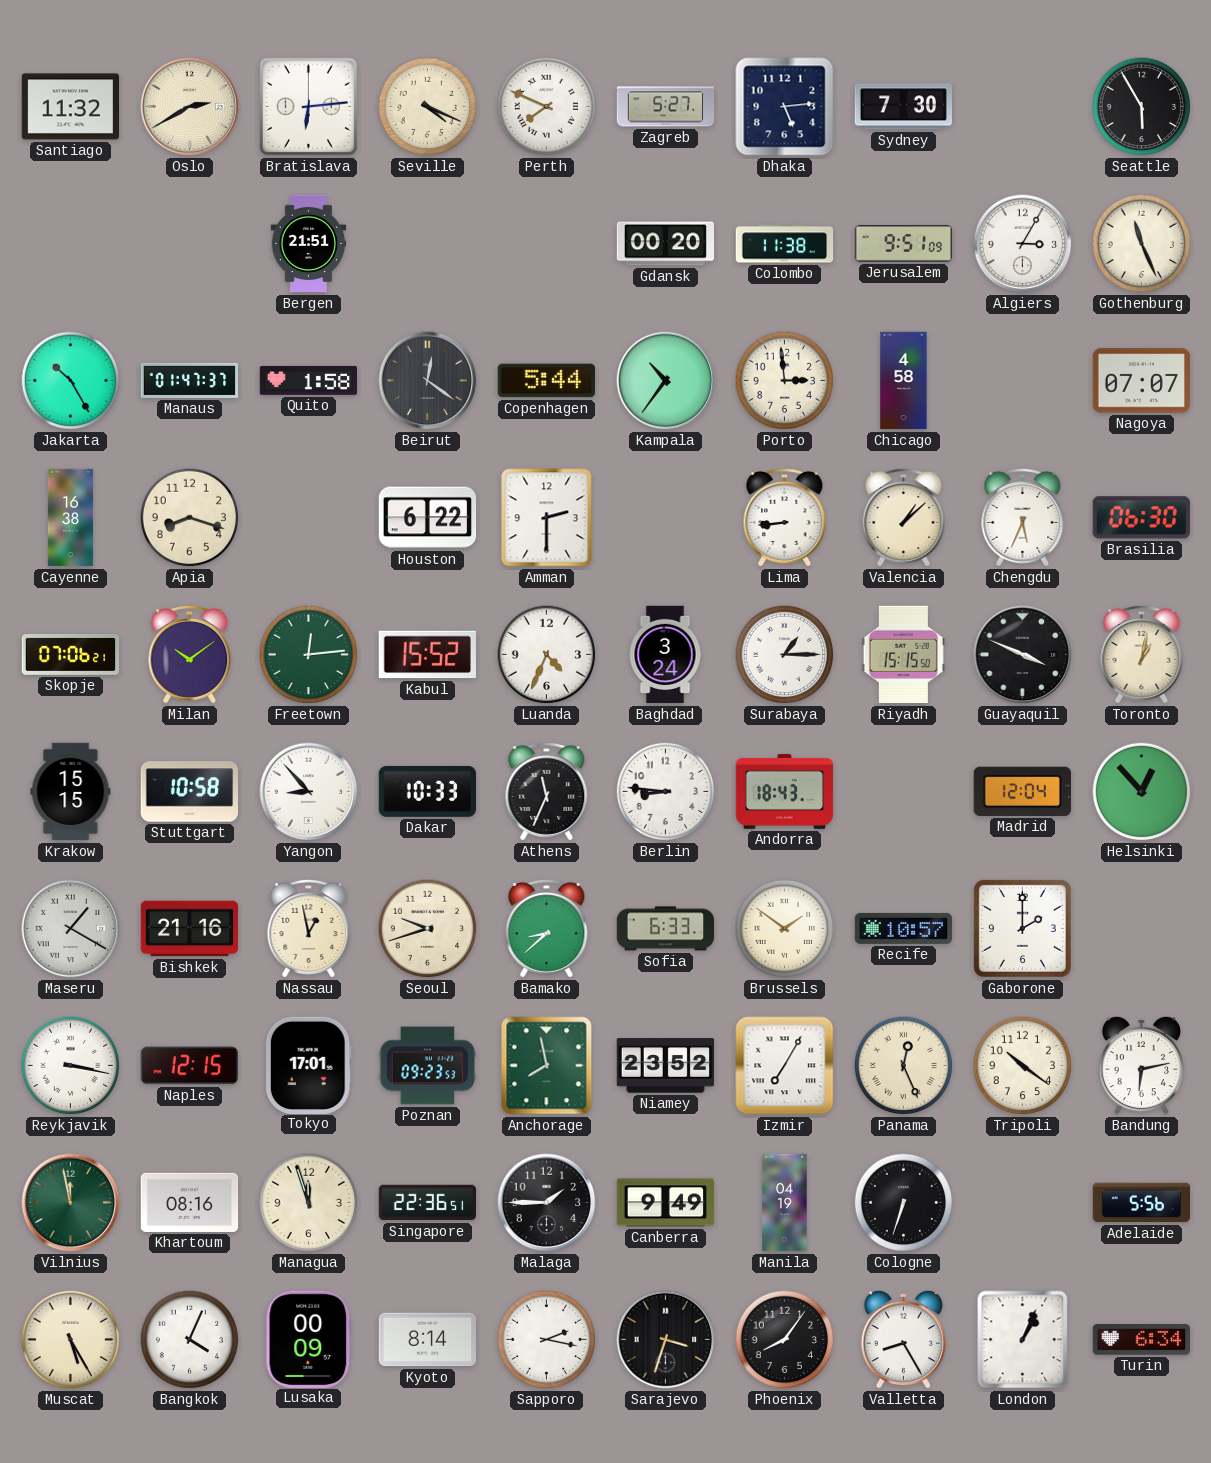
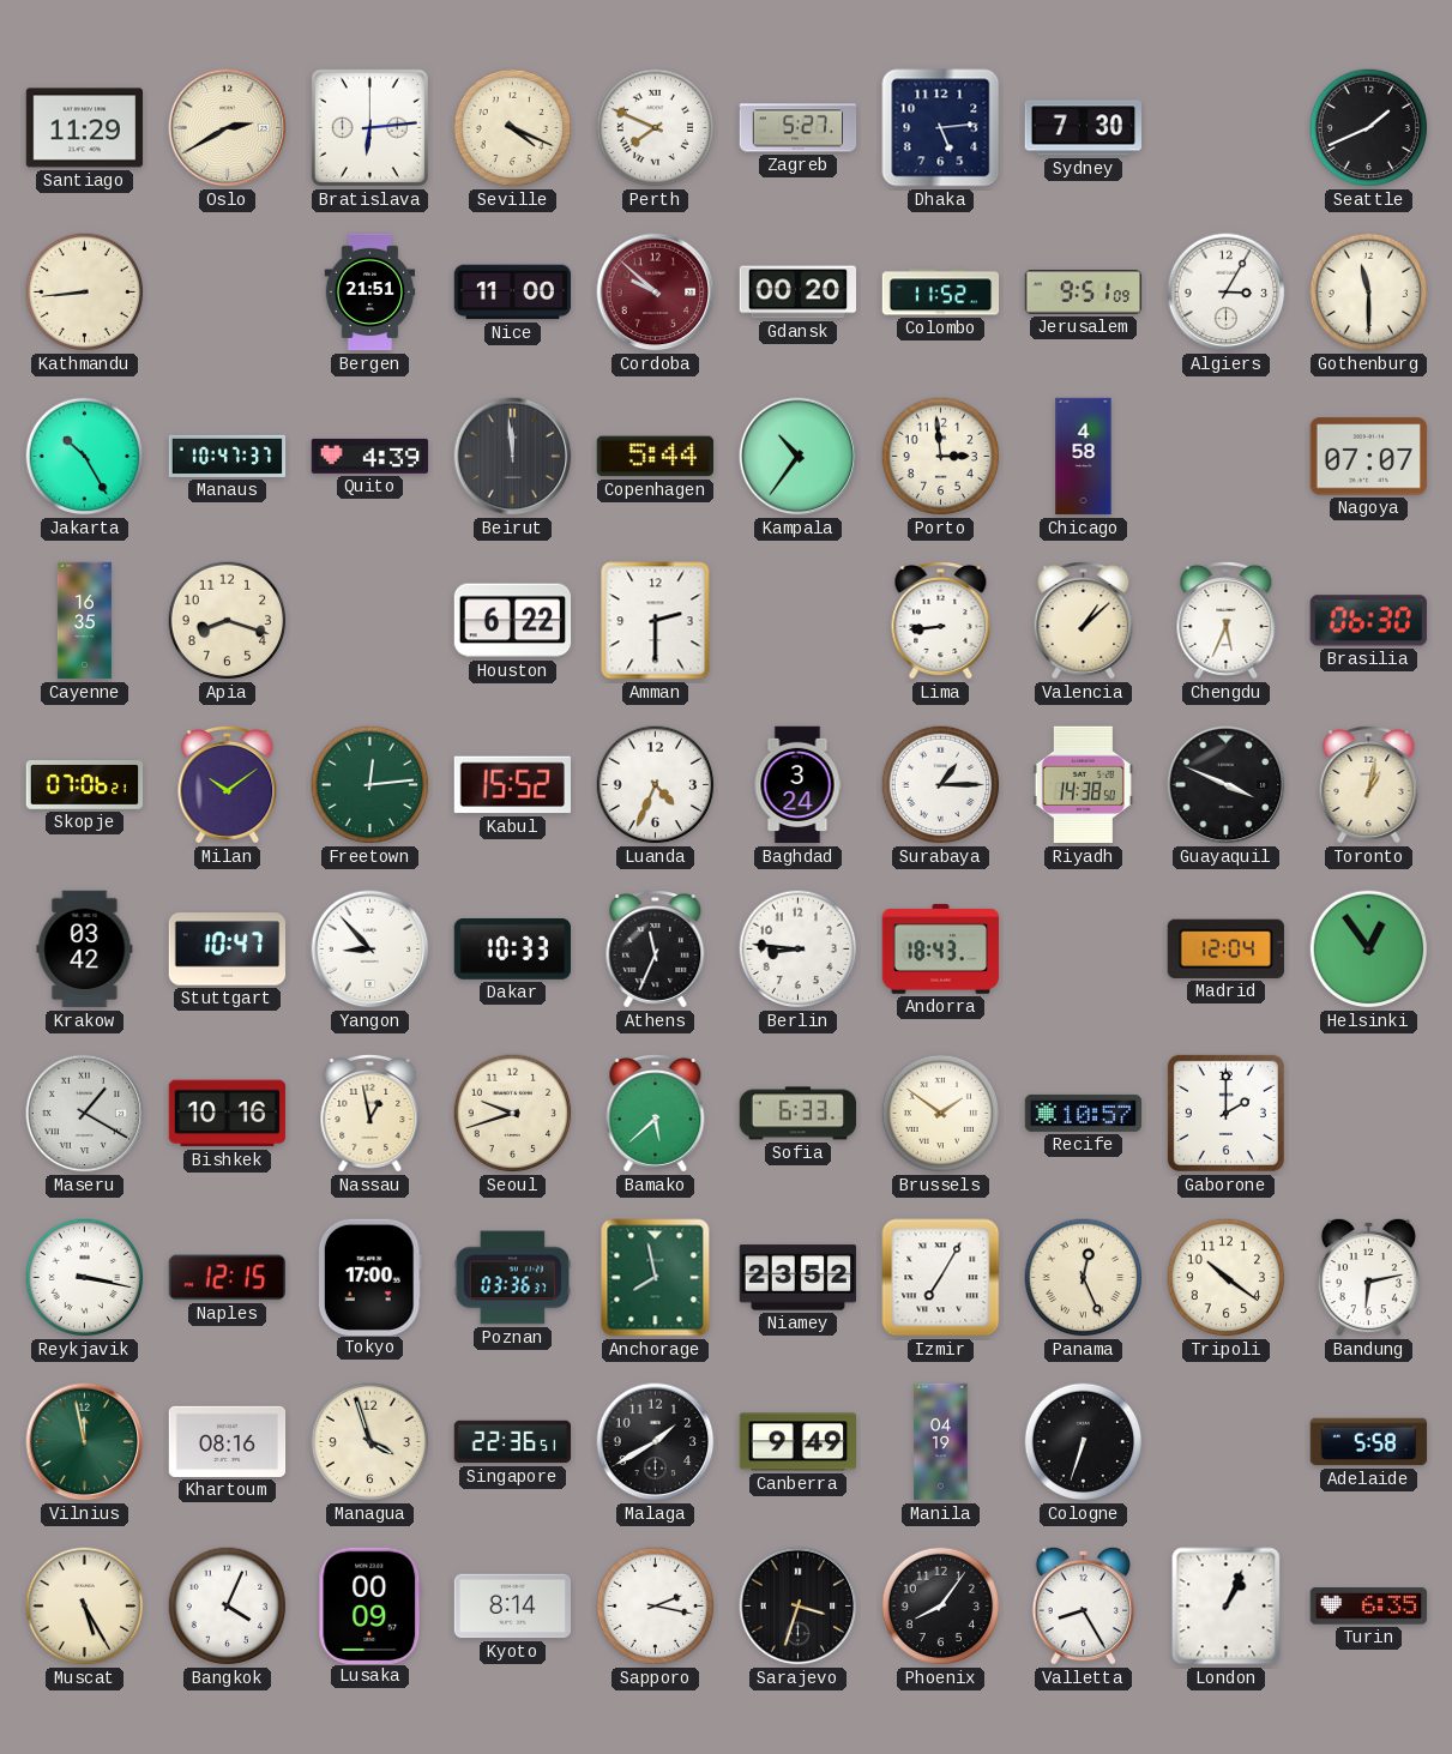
Santiago: 11:32 -> 11:29
Seattle: 5:55 -> 1:41
Kathmandu: none -> 8:44
Nice: none -> 11:00
Cordoba: none -> 9:52
Colombo: 11:38 -> 11:52
Gothenburg: 11:26 -> 11:30
Manaus: 01:47 -> 10:47
Quito: 1:58 -> 4:39
Beirut: 12:21 -> 11:59
Cayenne: 16:38 -> 16:35
Riyadh: 15:15 -> 14:38
Krakow: 15:15 -> 03:42
Stuttgart: 10:58 -> 10:47
Helsinki: 12:53 -> 12:54
Bishkek: 21:16 -> 10:16
Bamako: 8:38 -> 5:38
Tokyo: 17:01 -> 17:00
Poznan: 09:23 -> 03:36
Managua: 11:57 -> 3:57
Malaga: 1:45 -> 1:40
Adelaide: 5:56 -> 5:58
Turin: 6:34 -> 6:35
